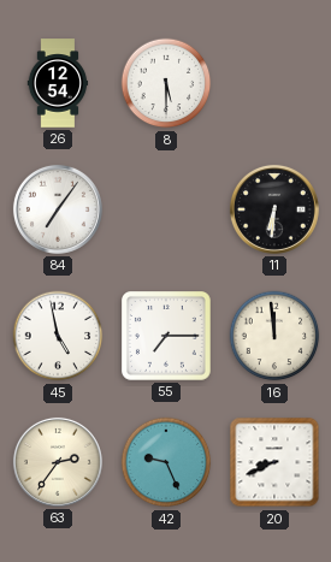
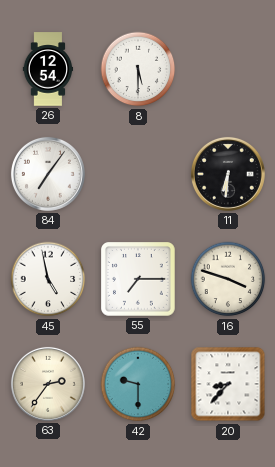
16: 11:59 -> 3:48
42: 9:26 -> 9:30
20: 8:41 -> 8:37
